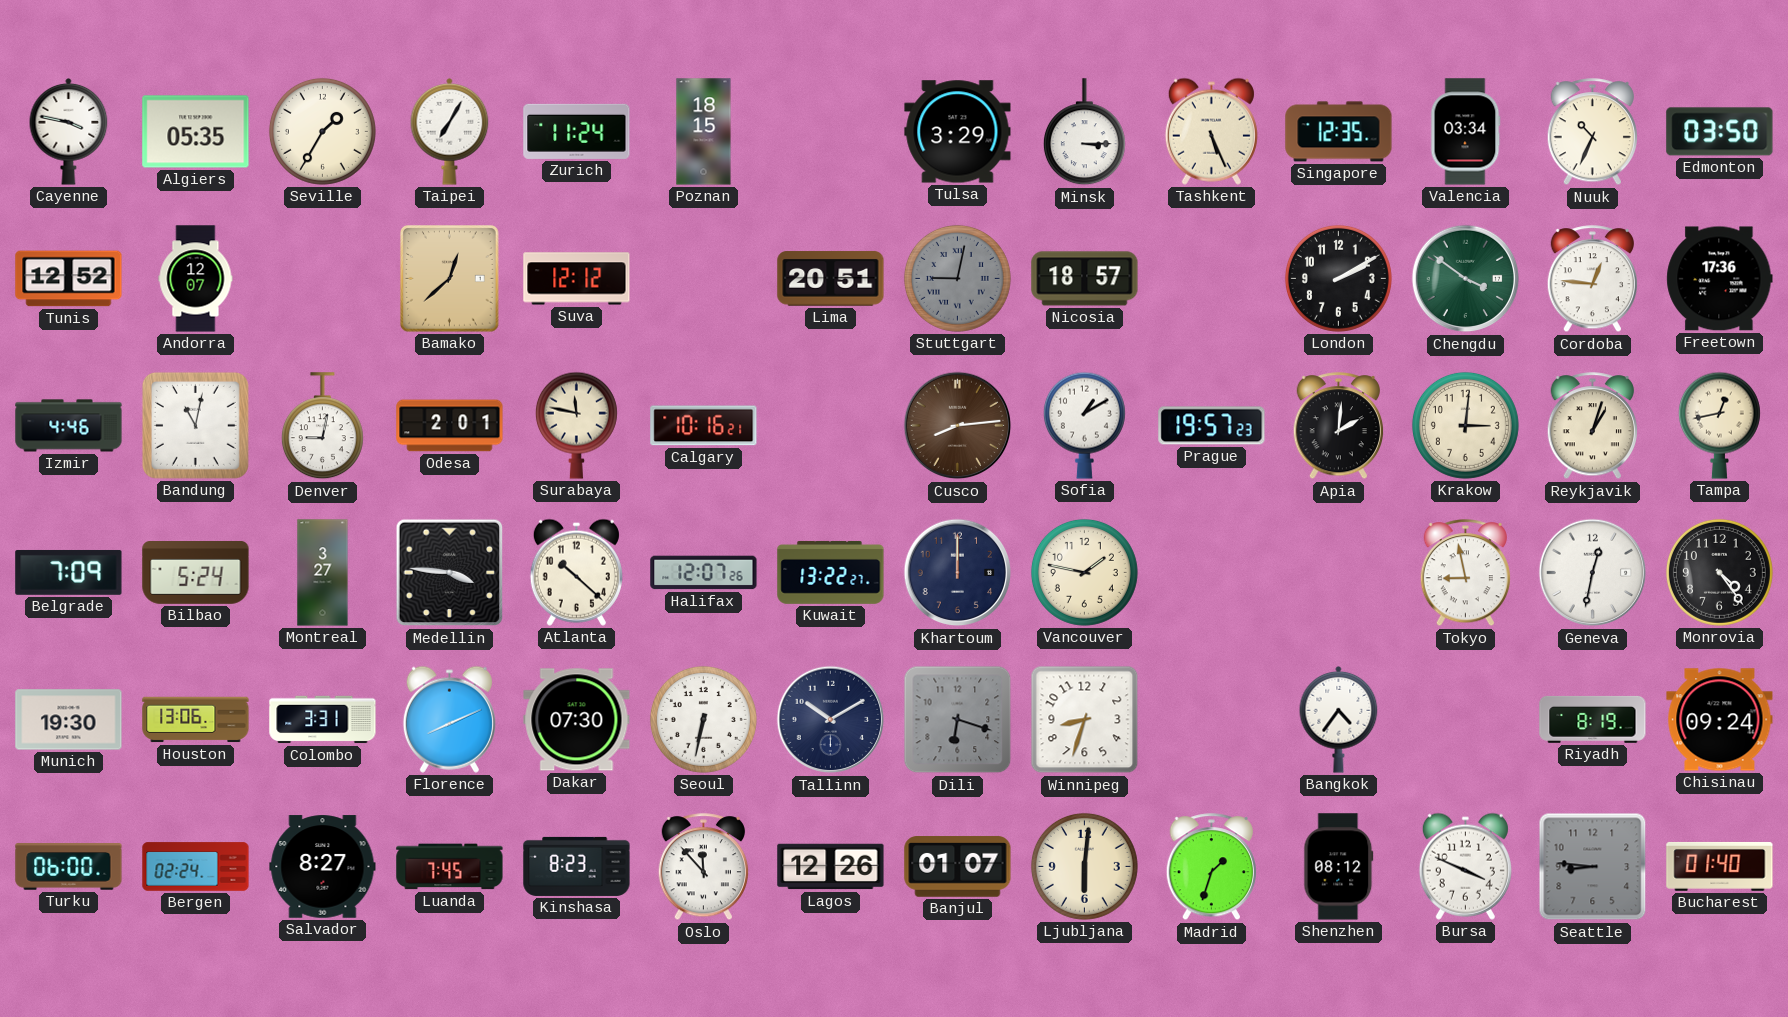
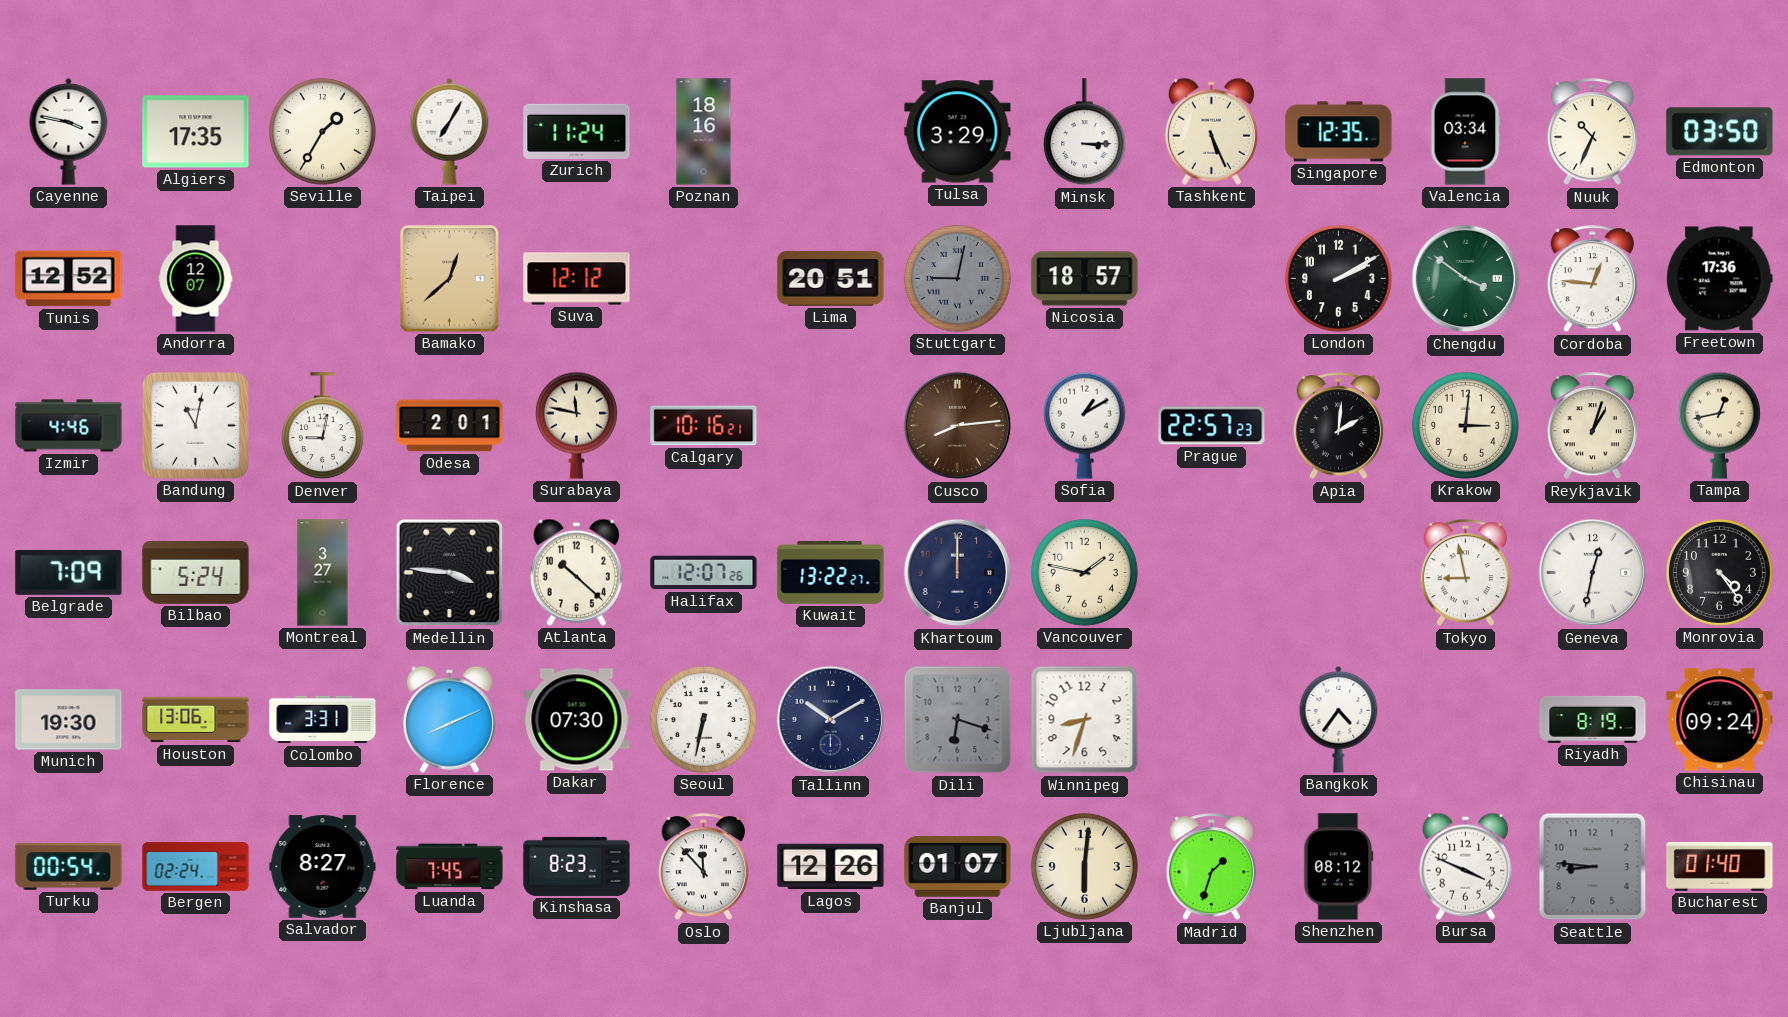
Algiers: 05:35 -> 17:35
Poznan: 18:15 -> 18:16
Prague: 19:57 -> 22:57
Turku: 06:00 -> 00:54
